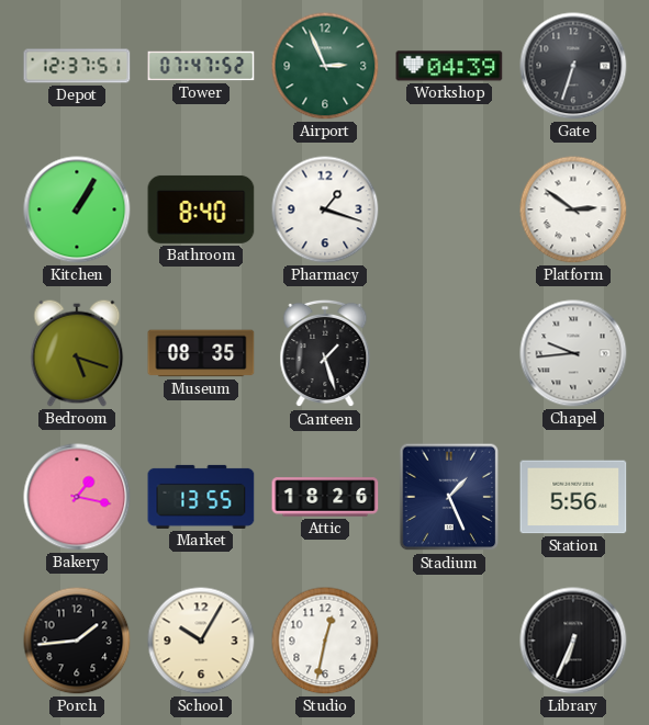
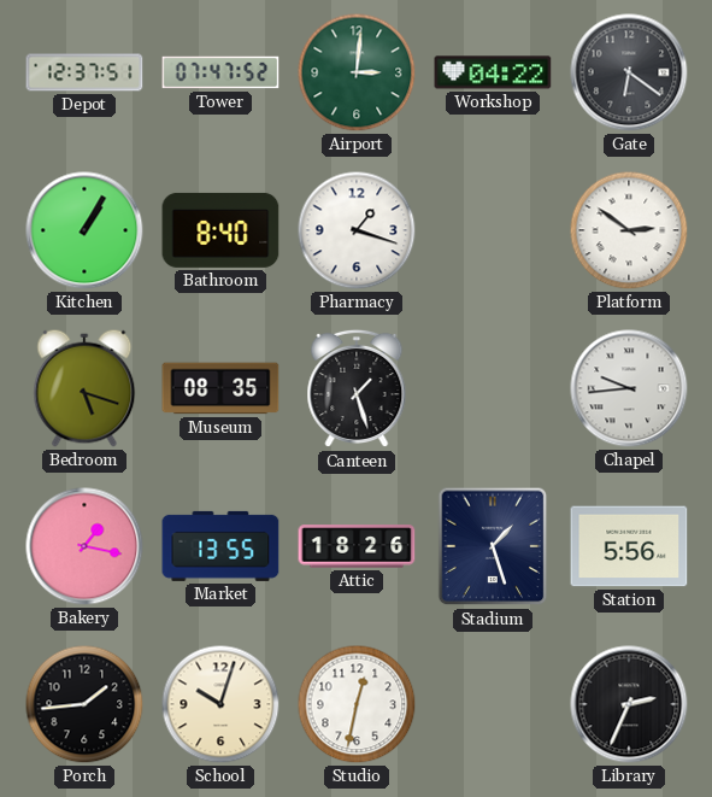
Airport: 2:56 -> 3:01
Workshop: 04:39 -> 04:22
Gate: 6:33 -> 6:21
Stadium: 1:26 -> 1:27
School: 10:05 -> 10:03
Library: 6:34 -> 2:34
